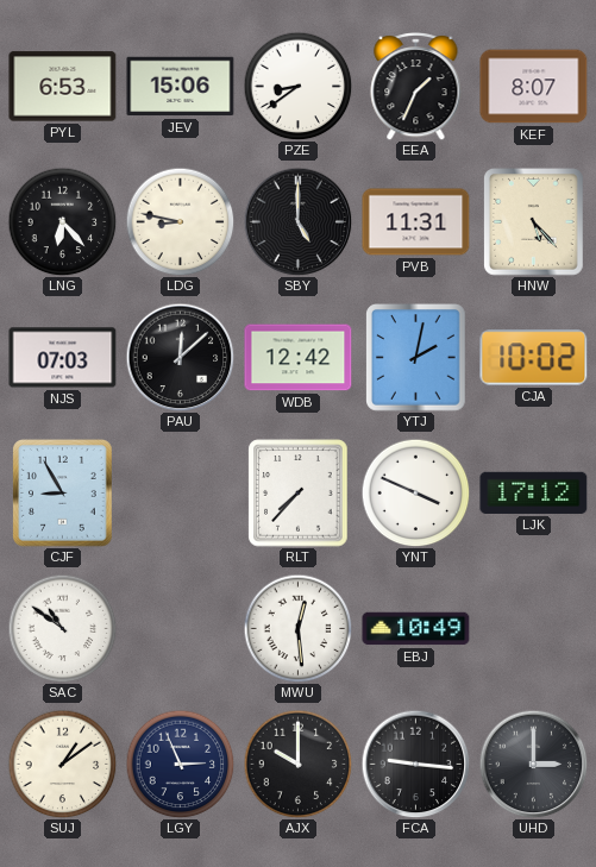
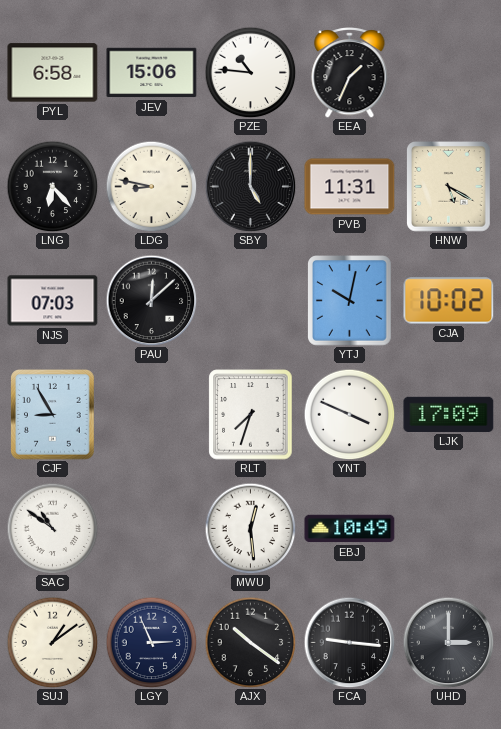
PYL: 6:53 -> 6:58
PZE: 8:39 -> 10:46
KEF: 8:07 -> none
HNW: 5:23 -> 5:20
WDB: 12:42 -> none
YTJ: 2:02 -> 10:02
RLT: 7:37 -> 7:33
LJK: 17:12 -> 17:09
AJX: 10:00 -> 10:21
